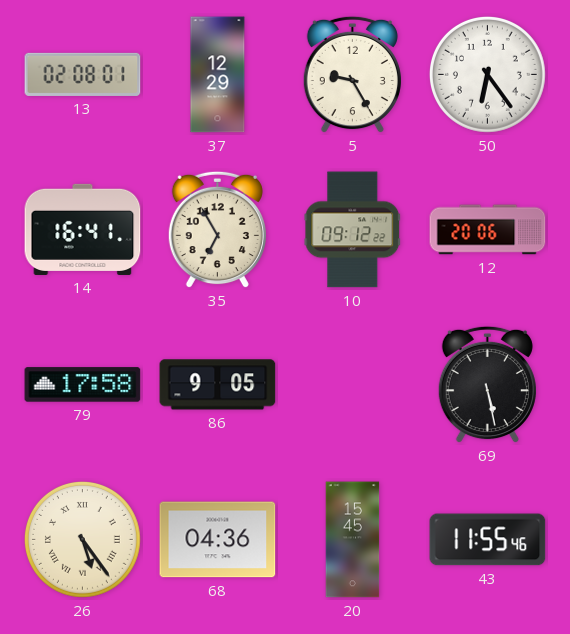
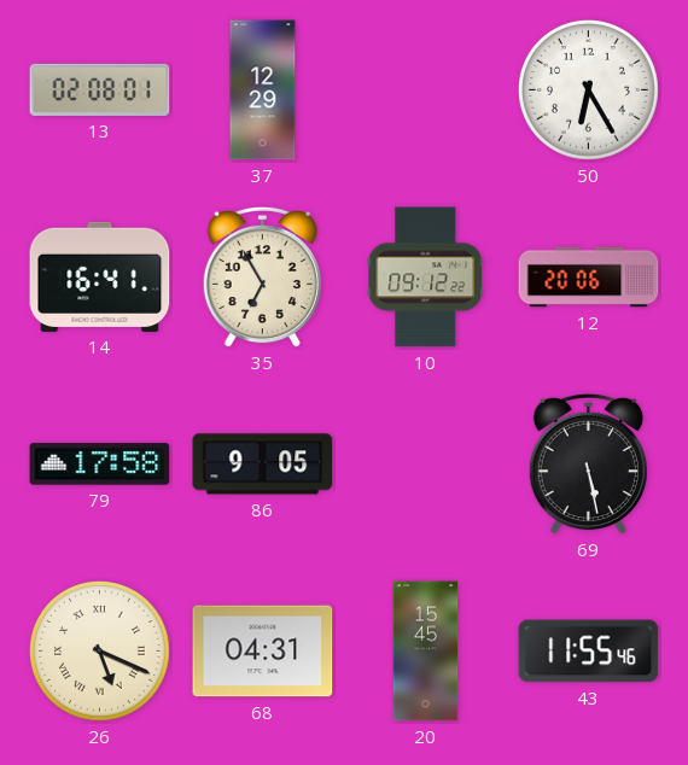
5: 9:25 -> none
50: 6:24 -> 6:25
26: 5:24 -> 5:19
68: 04:36 -> 04:31
